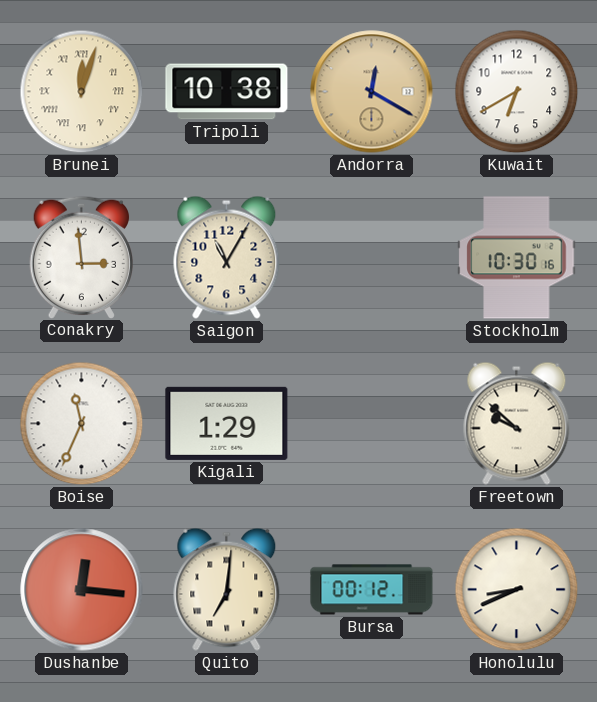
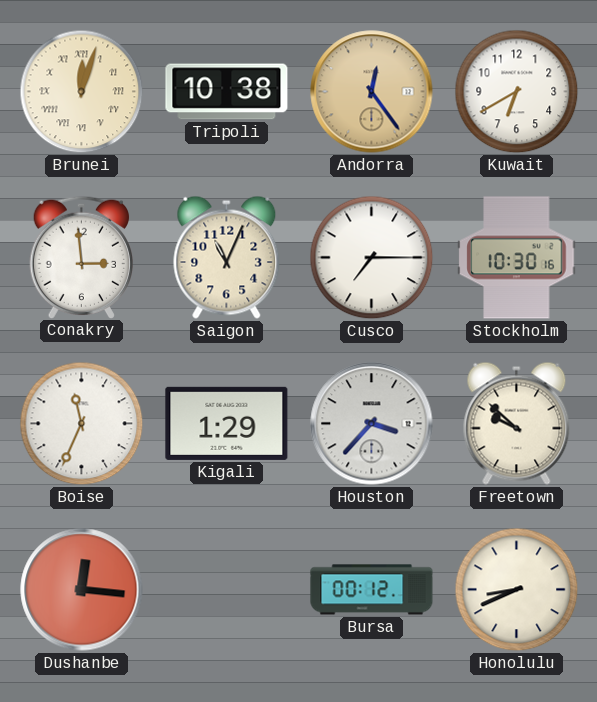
Andorra: 12:20 -> 12:24
Saigon: 11:05 -> 11:04
Cusco: none -> 7:15
Houston: none -> 3:37
Quito: 7:01 -> none
